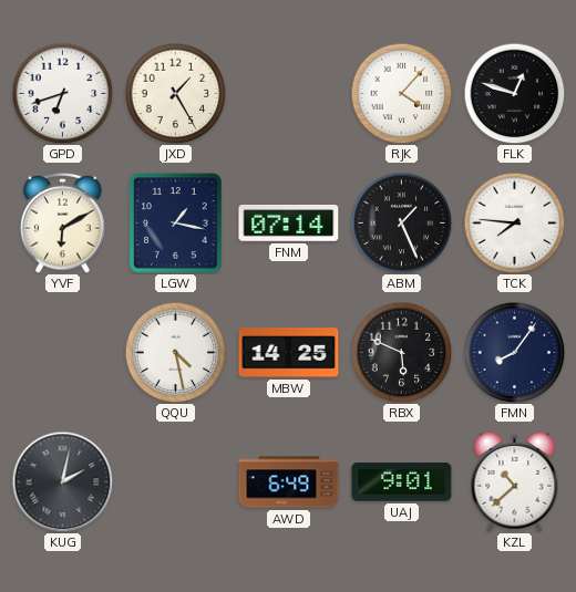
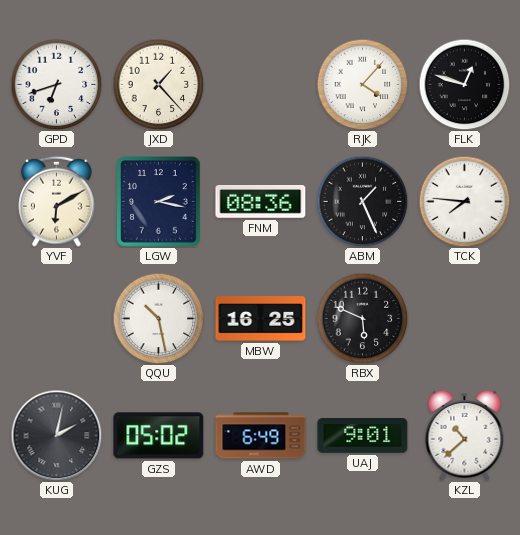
JXD: 1:25 -> 1:23
LGW: 1:17 -> 2:17
FNM: 07:14 -> 08:36
QQU: 4:28 -> 10:28
MBW: 14:25 -> 16:25
FMN: 8:06 -> none
GZS: none -> 05:02
